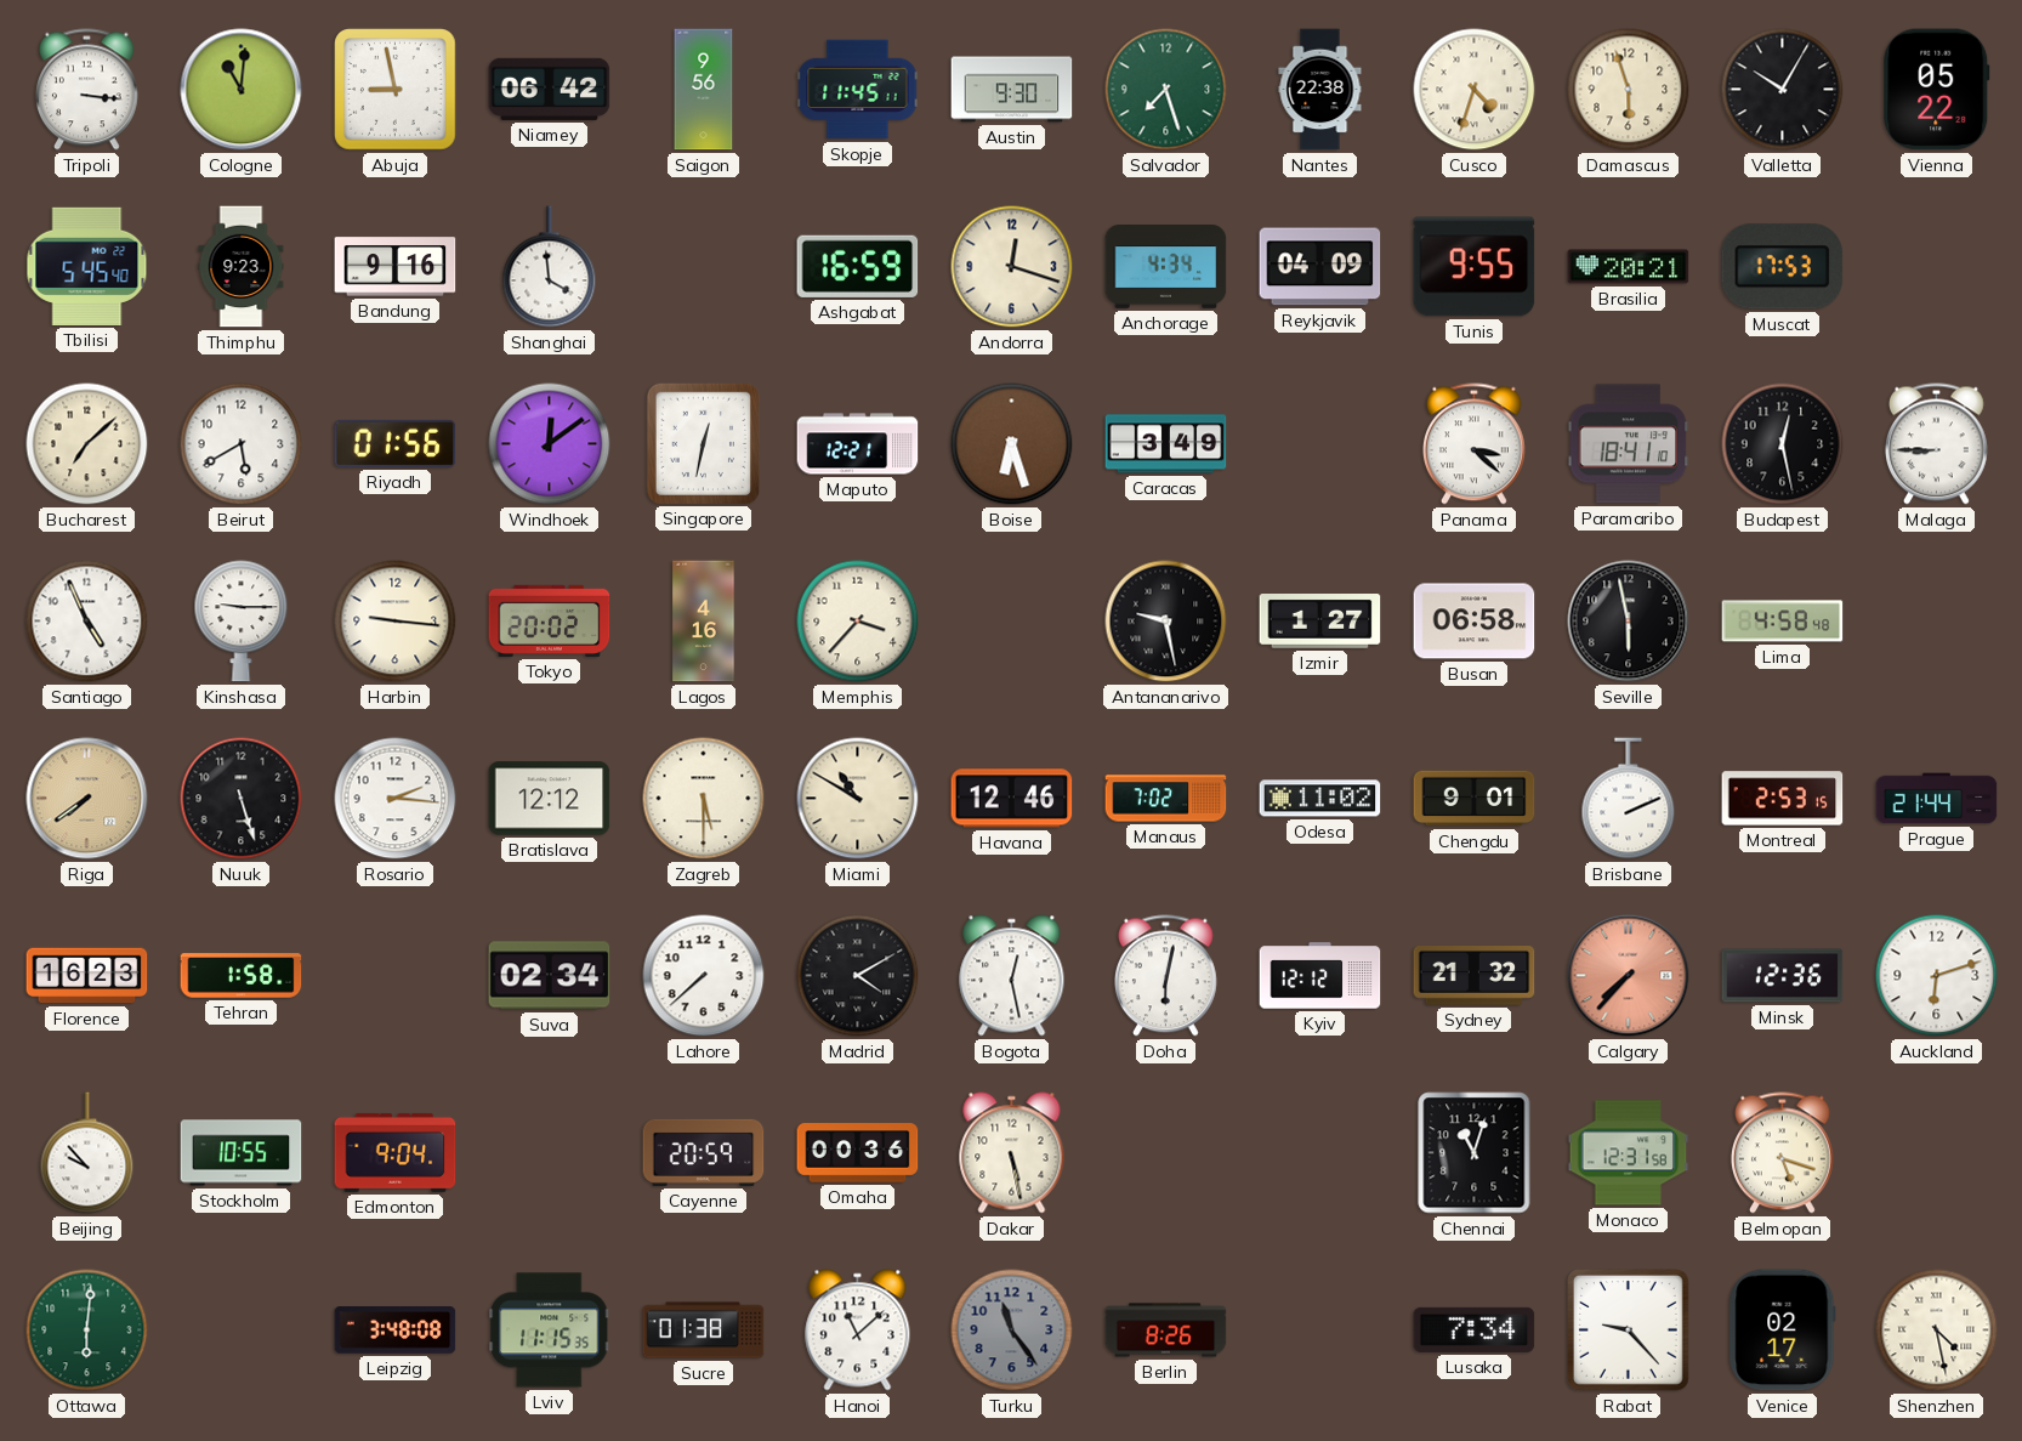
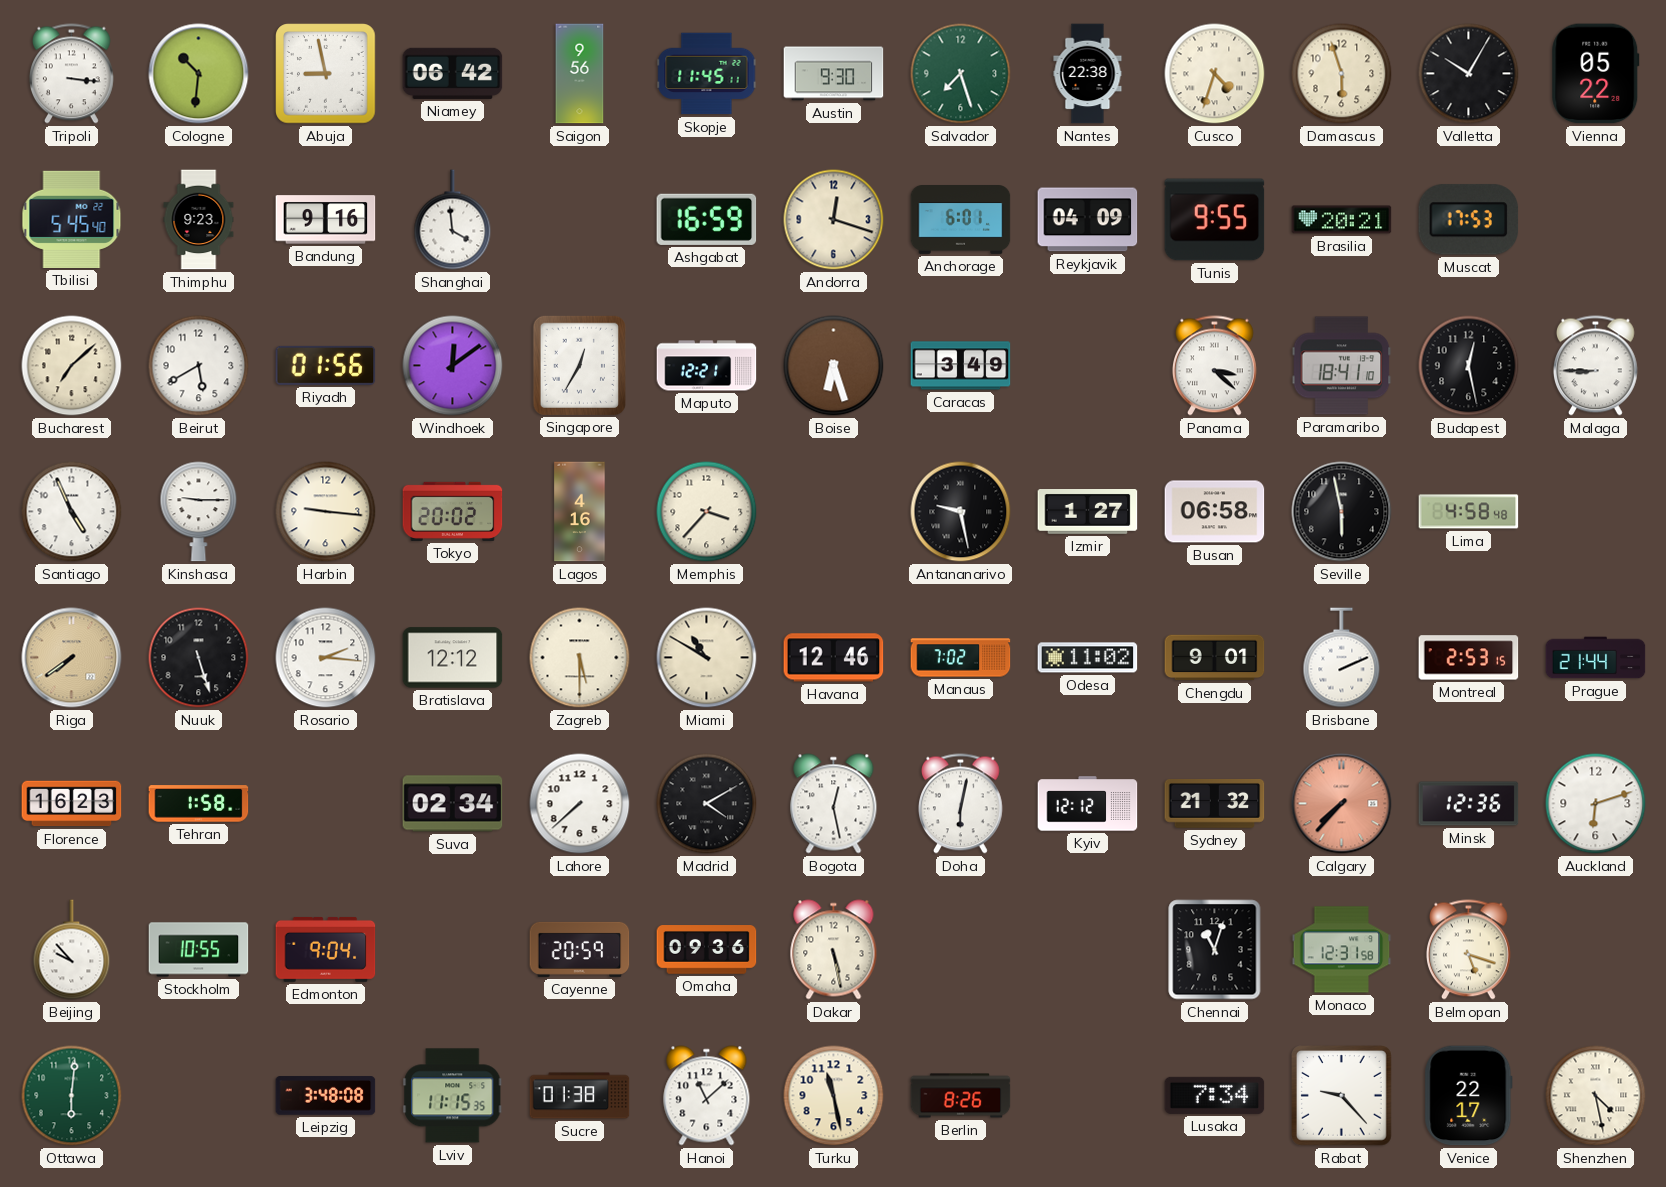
Cologne: 11:01 -> 10:31
Anchorage: 4:34 -> 6:01
Singapore: 12:32 -> 12:35
Omaha: 00:36 -> 09:36
Turku: 11:24 -> 11:28
Turku dial: grey -> cream
Venice: 02:17 -> 22:17
